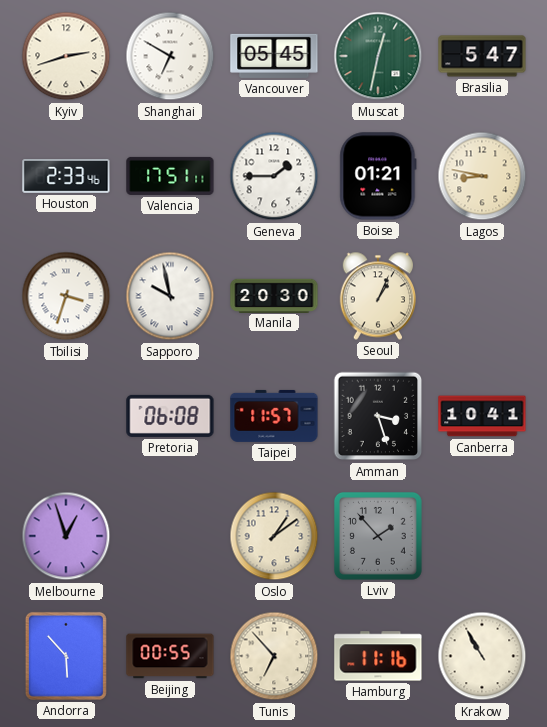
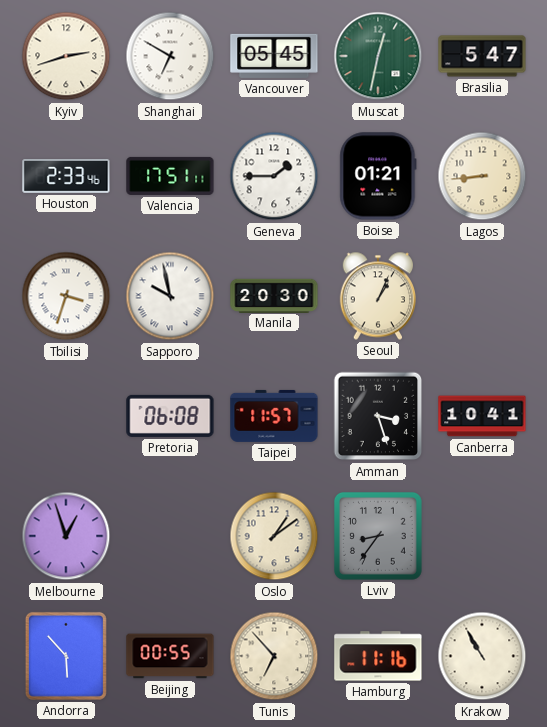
Lagos: 8:47 -> 8:44
Lviv: 1:53 -> 8:36
